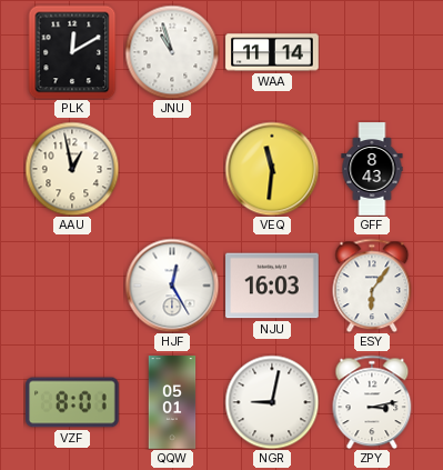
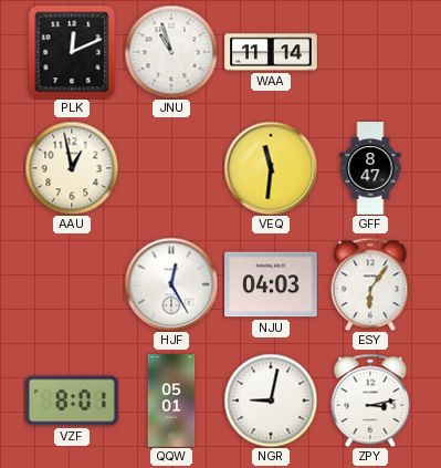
PLK: 12:10 -> 12:11
GFF: 8:43 -> 8:47
NJU: 16:03 -> 04:03
